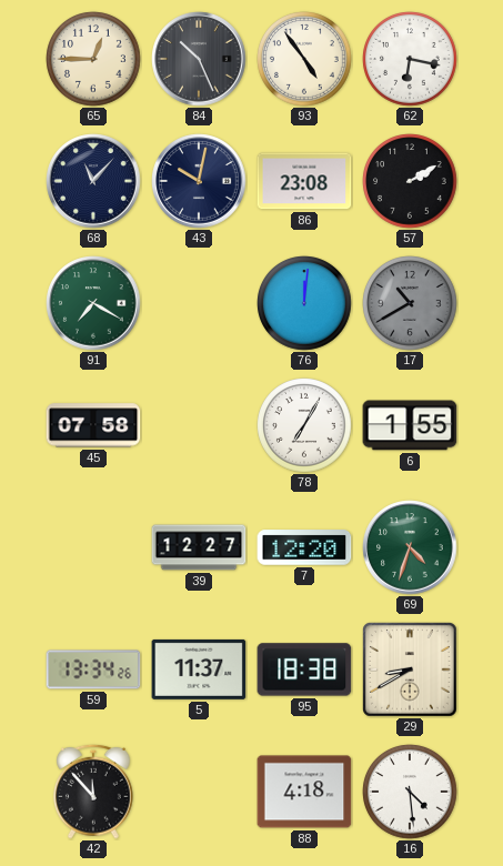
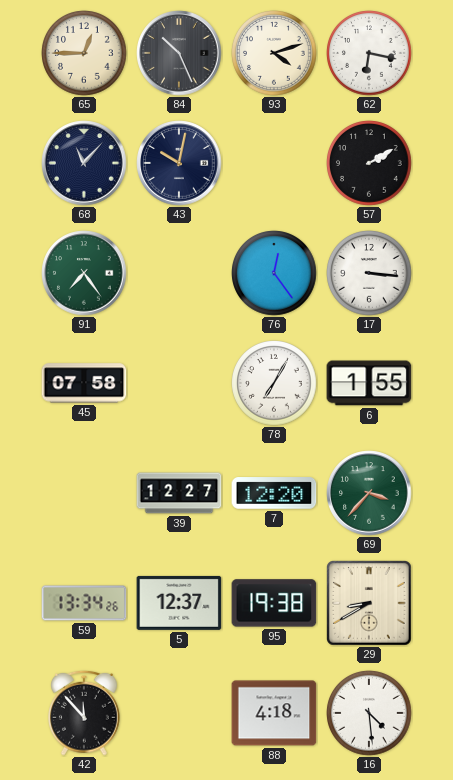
93: 4:54 -> 4:12
86: 23:08 -> none
91: 7:20 -> 7:24
76: 12:01 -> 12:24
17: 10:40 -> 3:16
17 dial: grey -> white
69: 4:33 -> 3:37
5: 11:37 -> 12:37
95: 18:38 -> 19:38
